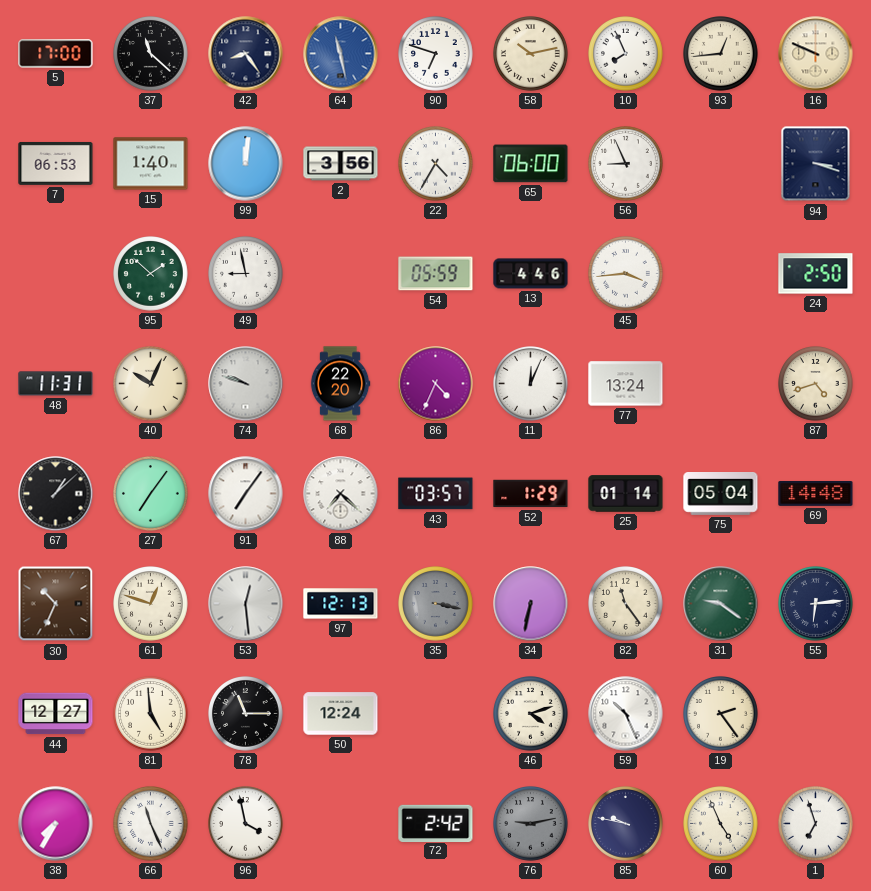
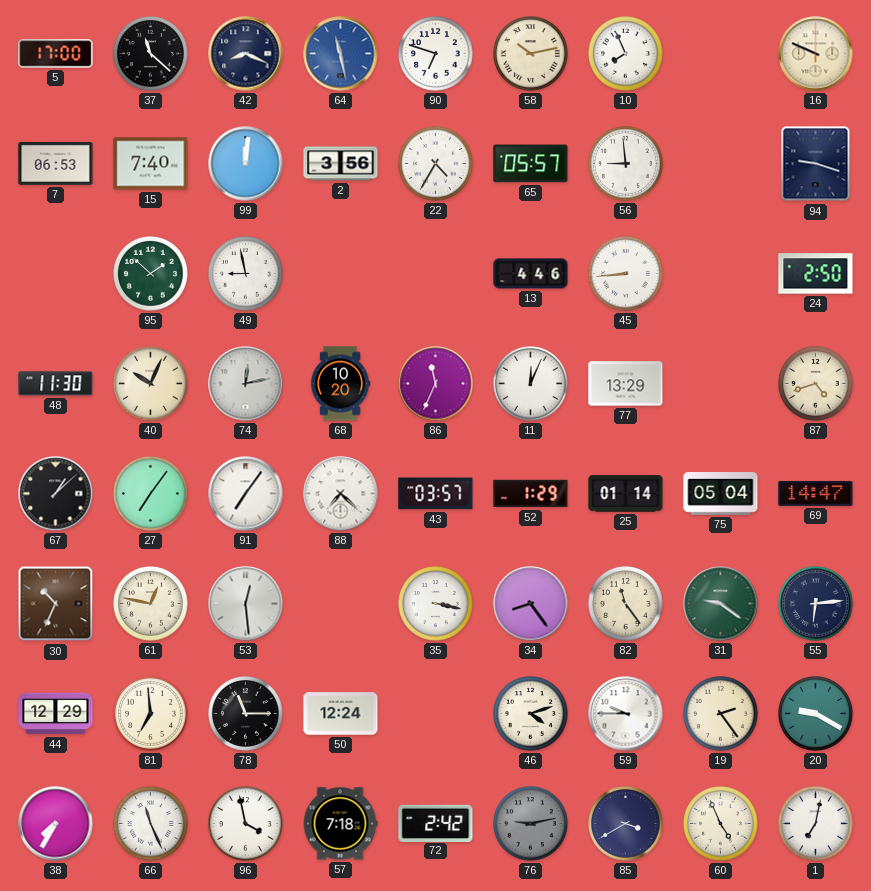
42: 8:24 -> 8:19
93: 12:44 -> none
15: 1:40 -> 7:40
65: 06:00 -> 05:57
56: 8:56 -> 8:59
94: 3:18 -> 9:18
54: 05:59 -> none
45: 3:44 -> 8:44
48: 11:31 -> 11:30
74: 9:48 -> 12:13
68: 22:20 -> 10:20
86: 4:34 -> 11:34
77: 13:24 -> 13:29
69: 14:48 -> 14:47
61: 12:48 -> 12:47
97: 12:13 -> none
35 dial: grey -> white
34: 6:32 -> 8:24
44: 12:27 -> 12:29
81: 4:59 -> 6:59
59: 10:26 -> 9:45
20: none -> 9:20
57: none -> 7:18
85: 9:47 -> 3:40
1: 6:57 -> 7:02
